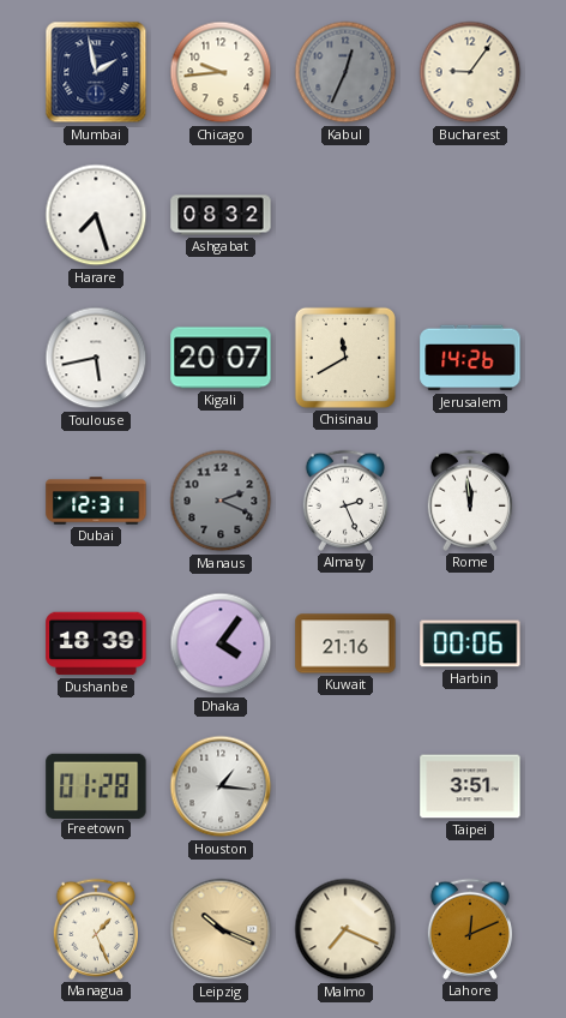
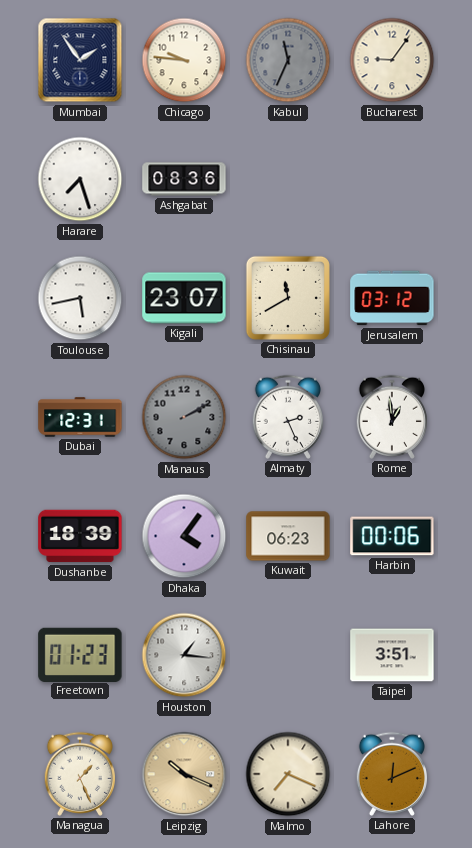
Mumbai: 1:58 -> 1:54
Chicago: 9:44 -> 9:46
Kabul: 12:34 -> 11:34
Ashgabat: 08:32 -> 08:36
Kigali: 20:07 -> 23:07
Jerusalem: 14:26 -> 03:12
Manaus: 2:19 -> 2:10
Rome: 11:59 -> 12:59
Kuwait: 21:16 -> 06:23
Freetown: 01:28 -> 01:23
